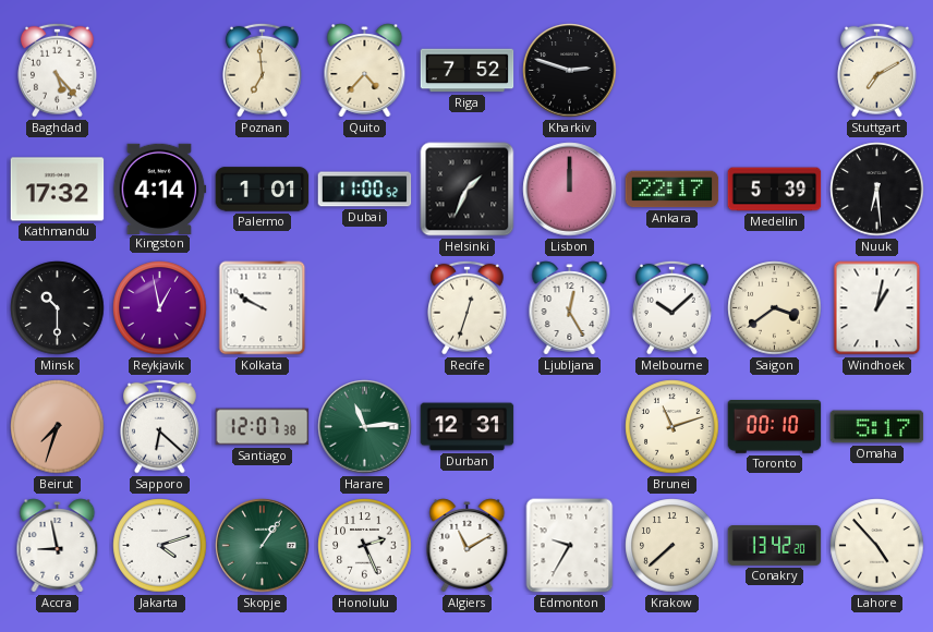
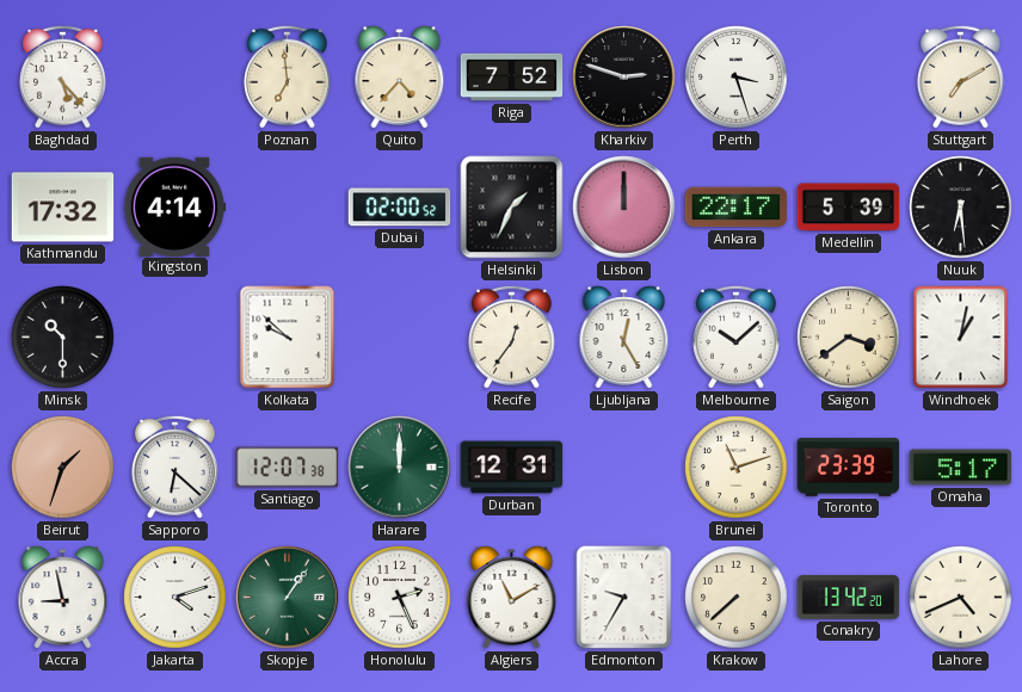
Perth: none -> 3:27
Palermo: 1:01 -> none
Dubai: 11:00 -> 02:00
Reykjavik: 12:58 -> none
Kolkata: 9:50 -> 9:52
Recife: 12:33 -> 12:36
Beirut: 7:33 -> 1:33
Harare: 11:14 -> 12:00
Toronto: 00:10 -> 23:39
Lahore: 4:53 -> 4:41
